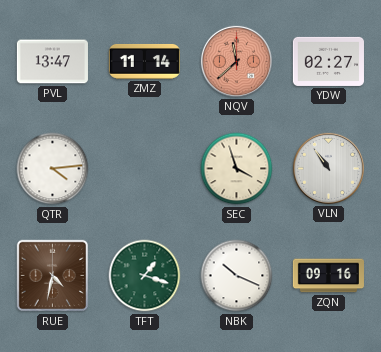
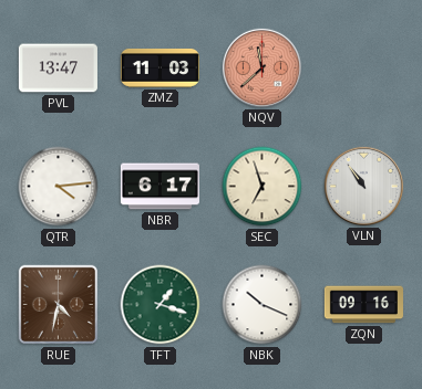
ZMZ: 11:14 -> 11:03
YDW: 02:27 -> none
NBR: none -> 6:17
SEC: 3:57 -> 6:57
